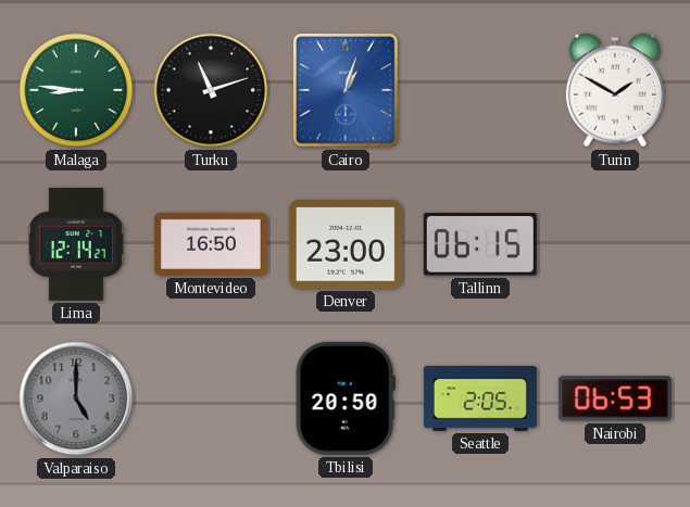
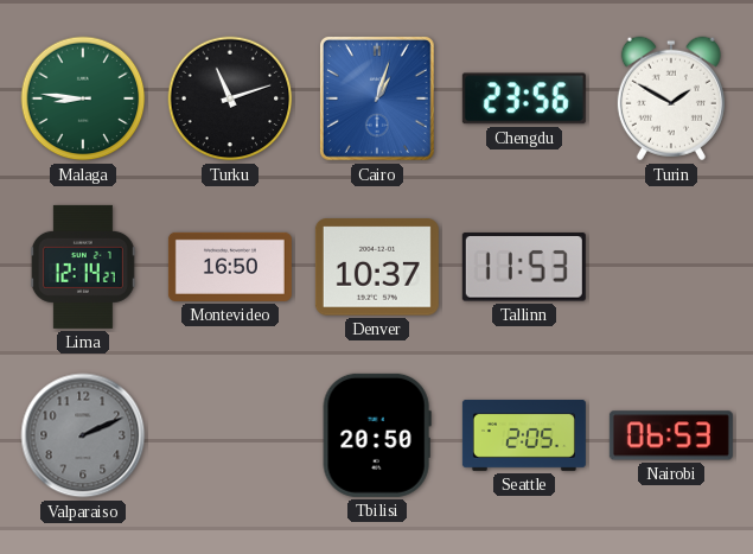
Chengdu: none -> 23:56
Denver: 23:00 -> 10:37
Tallinn: 06:15 -> 11:53
Valparaiso: 5:00 -> 2:11
